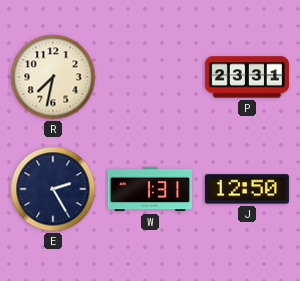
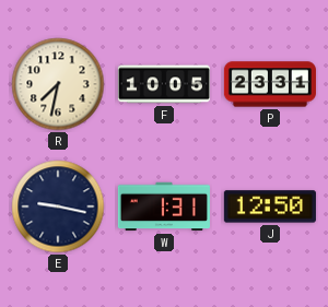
F: none -> 10:05
E: 2:25 -> 9:17
